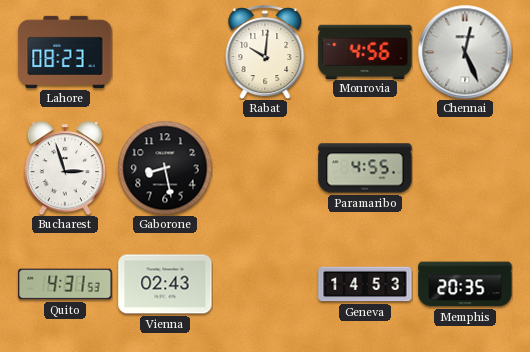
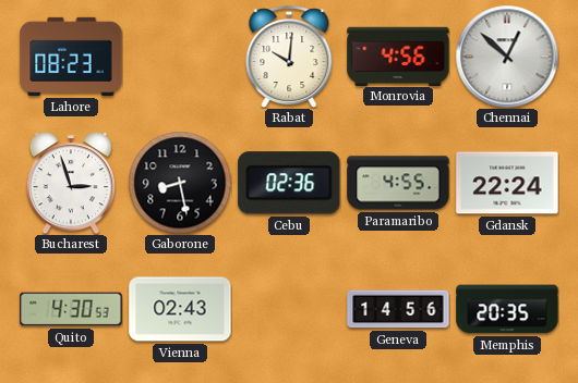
Chennai: 12:26 -> 12:52
Cebu: none -> 02:36
Gdansk: none -> 22:24
Quito: 4:31 -> 4:30
Geneva: 14:53 -> 14:56
